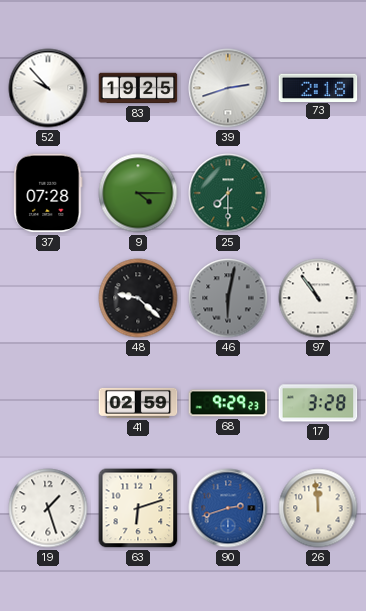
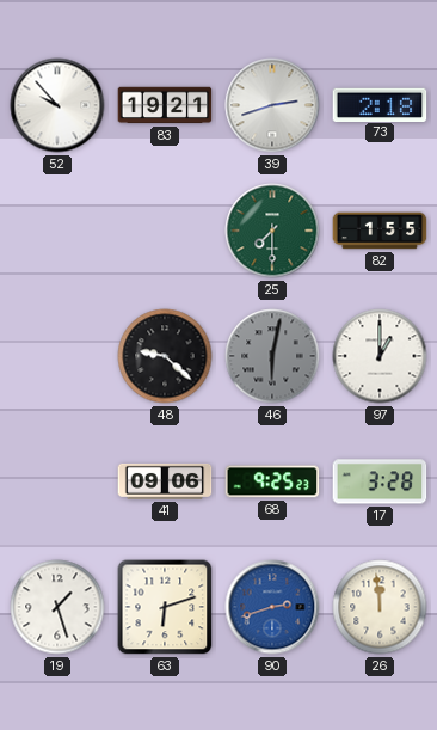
83: 19:25 -> 19:21
37: 07:28 -> none
9: 4:15 -> none
82: none -> 1:55
97: 10:54 -> 1:00
41: 02:59 -> 09:06
68: 9:29 -> 9:25
